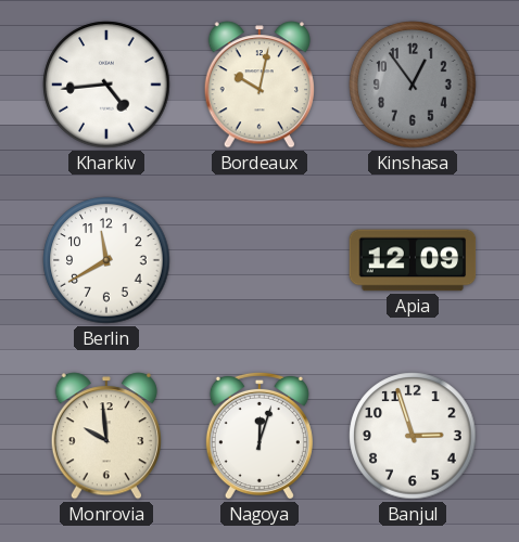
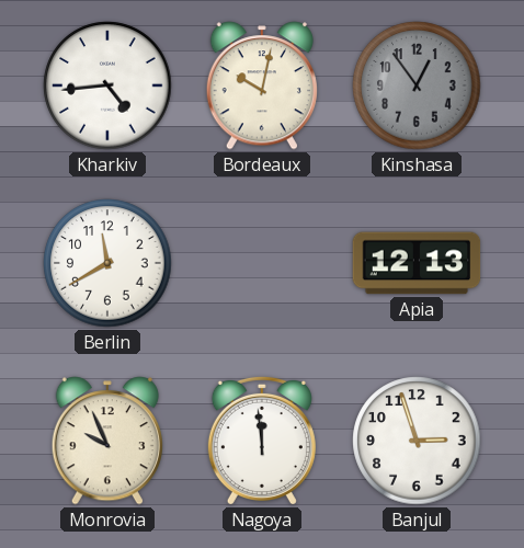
Apia: 12:09 -> 12:13
Monrovia: 9:59 -> 9:56
Nagoya: 12:03 -> 11:59
